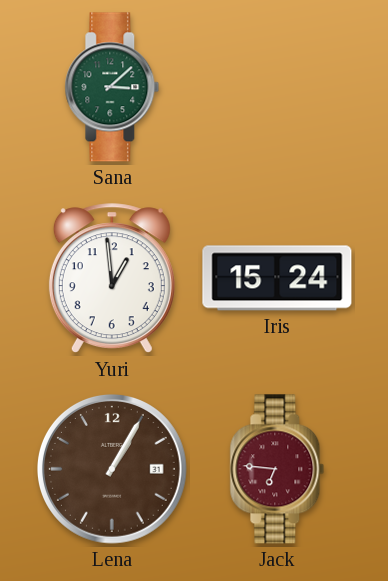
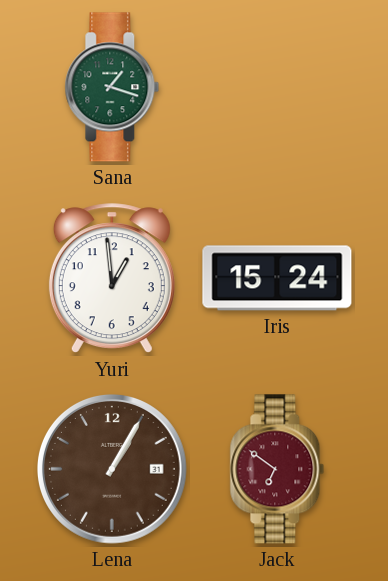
Sana: 3:08 -> 1:18
Jack: 6:46 -> 6:51
